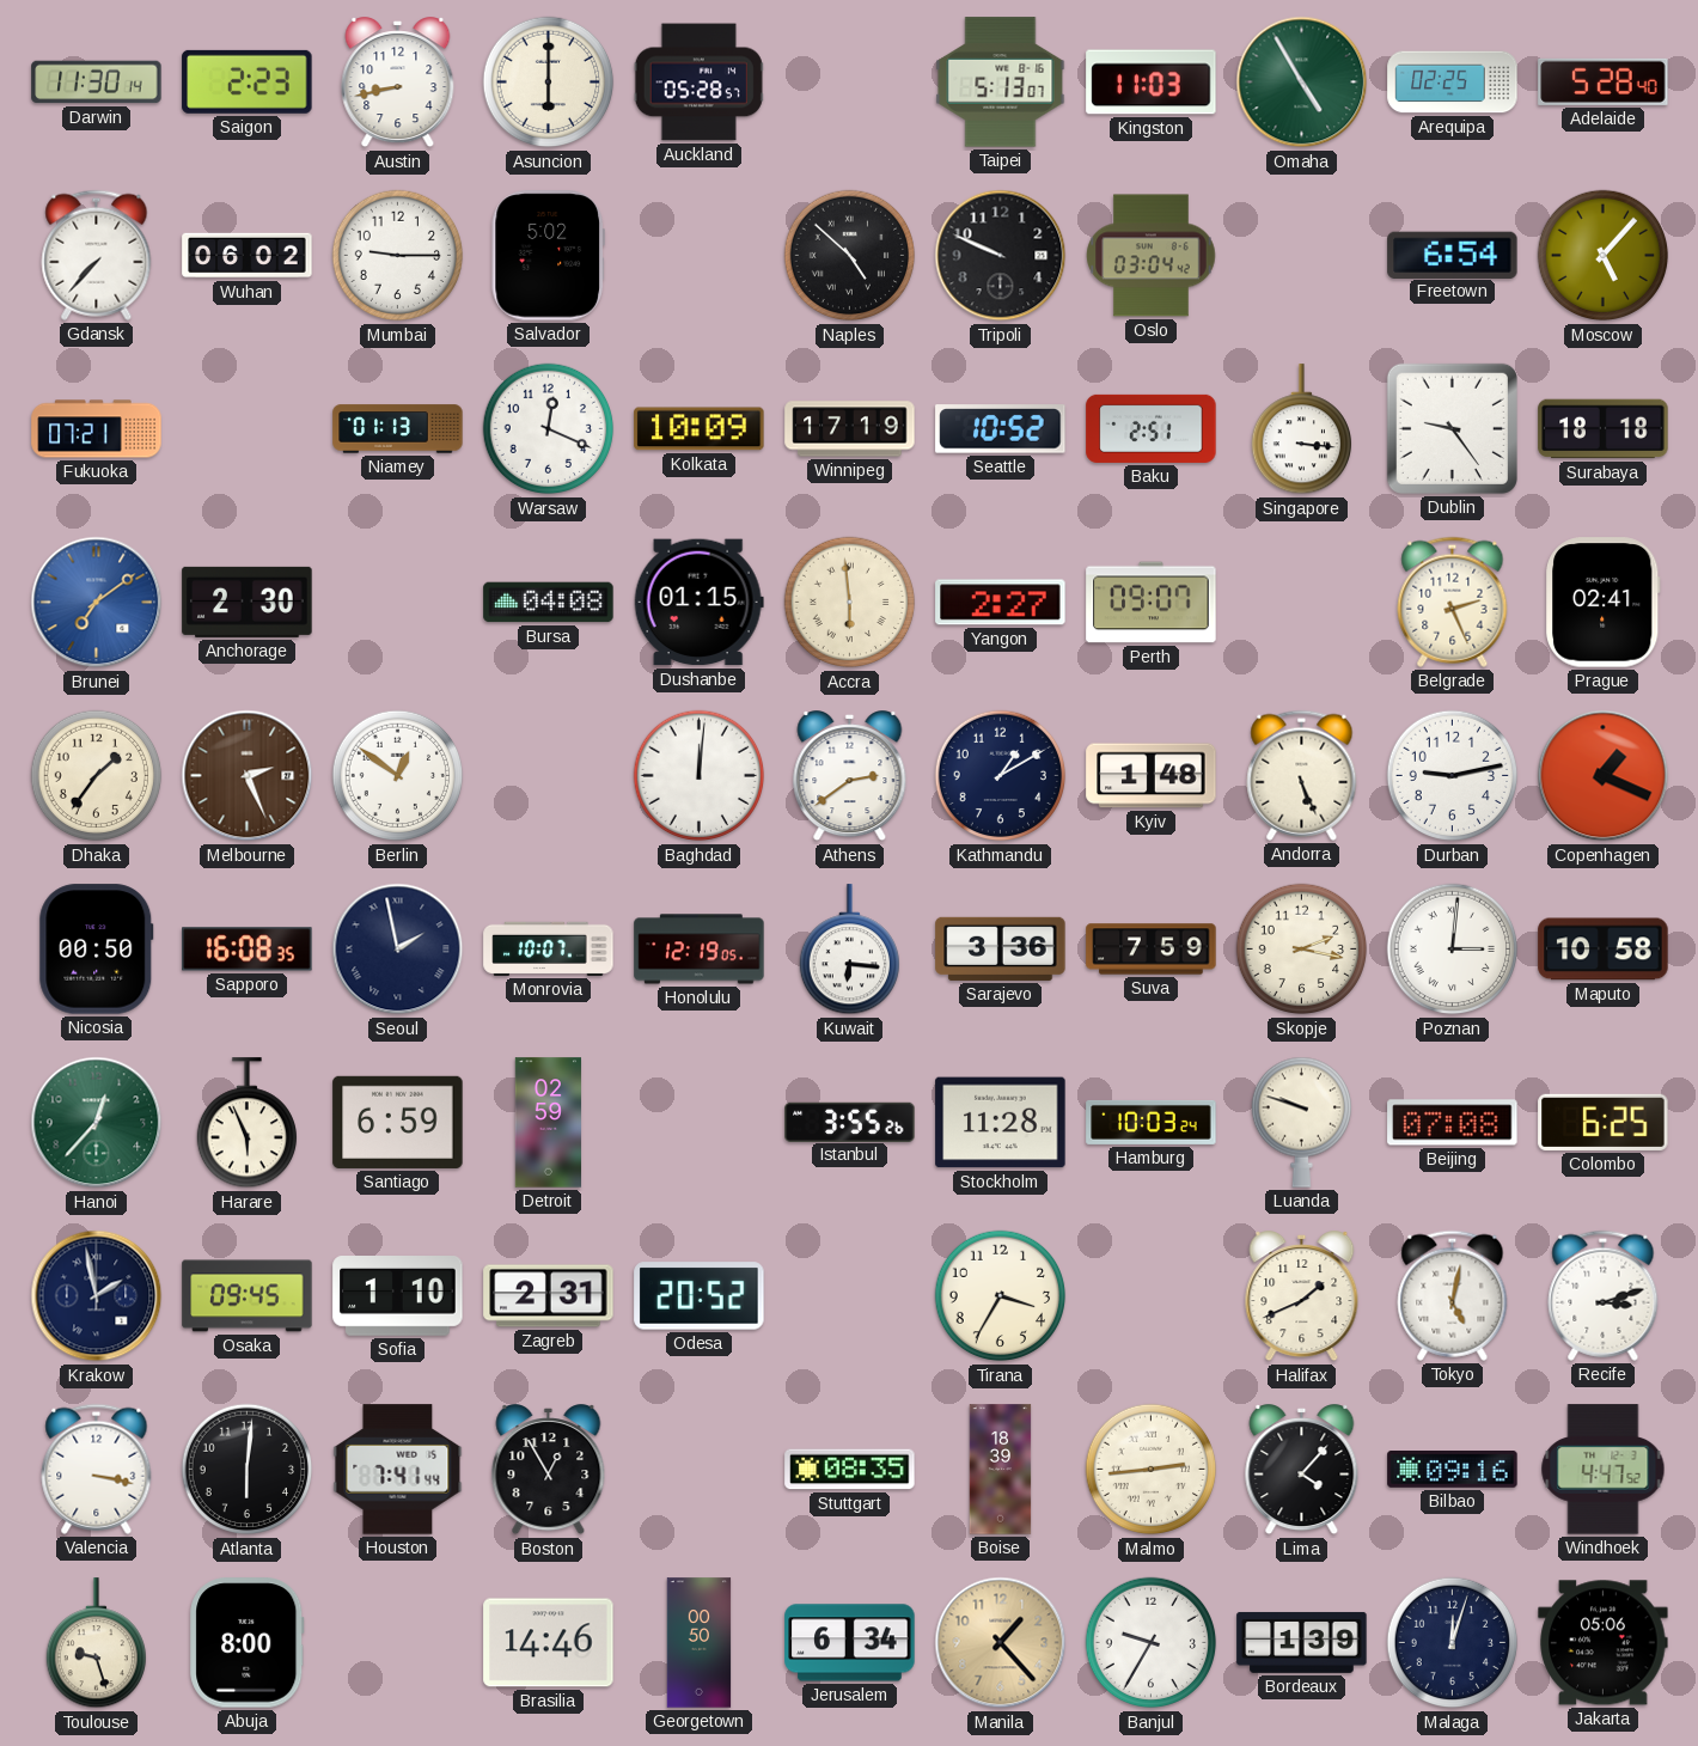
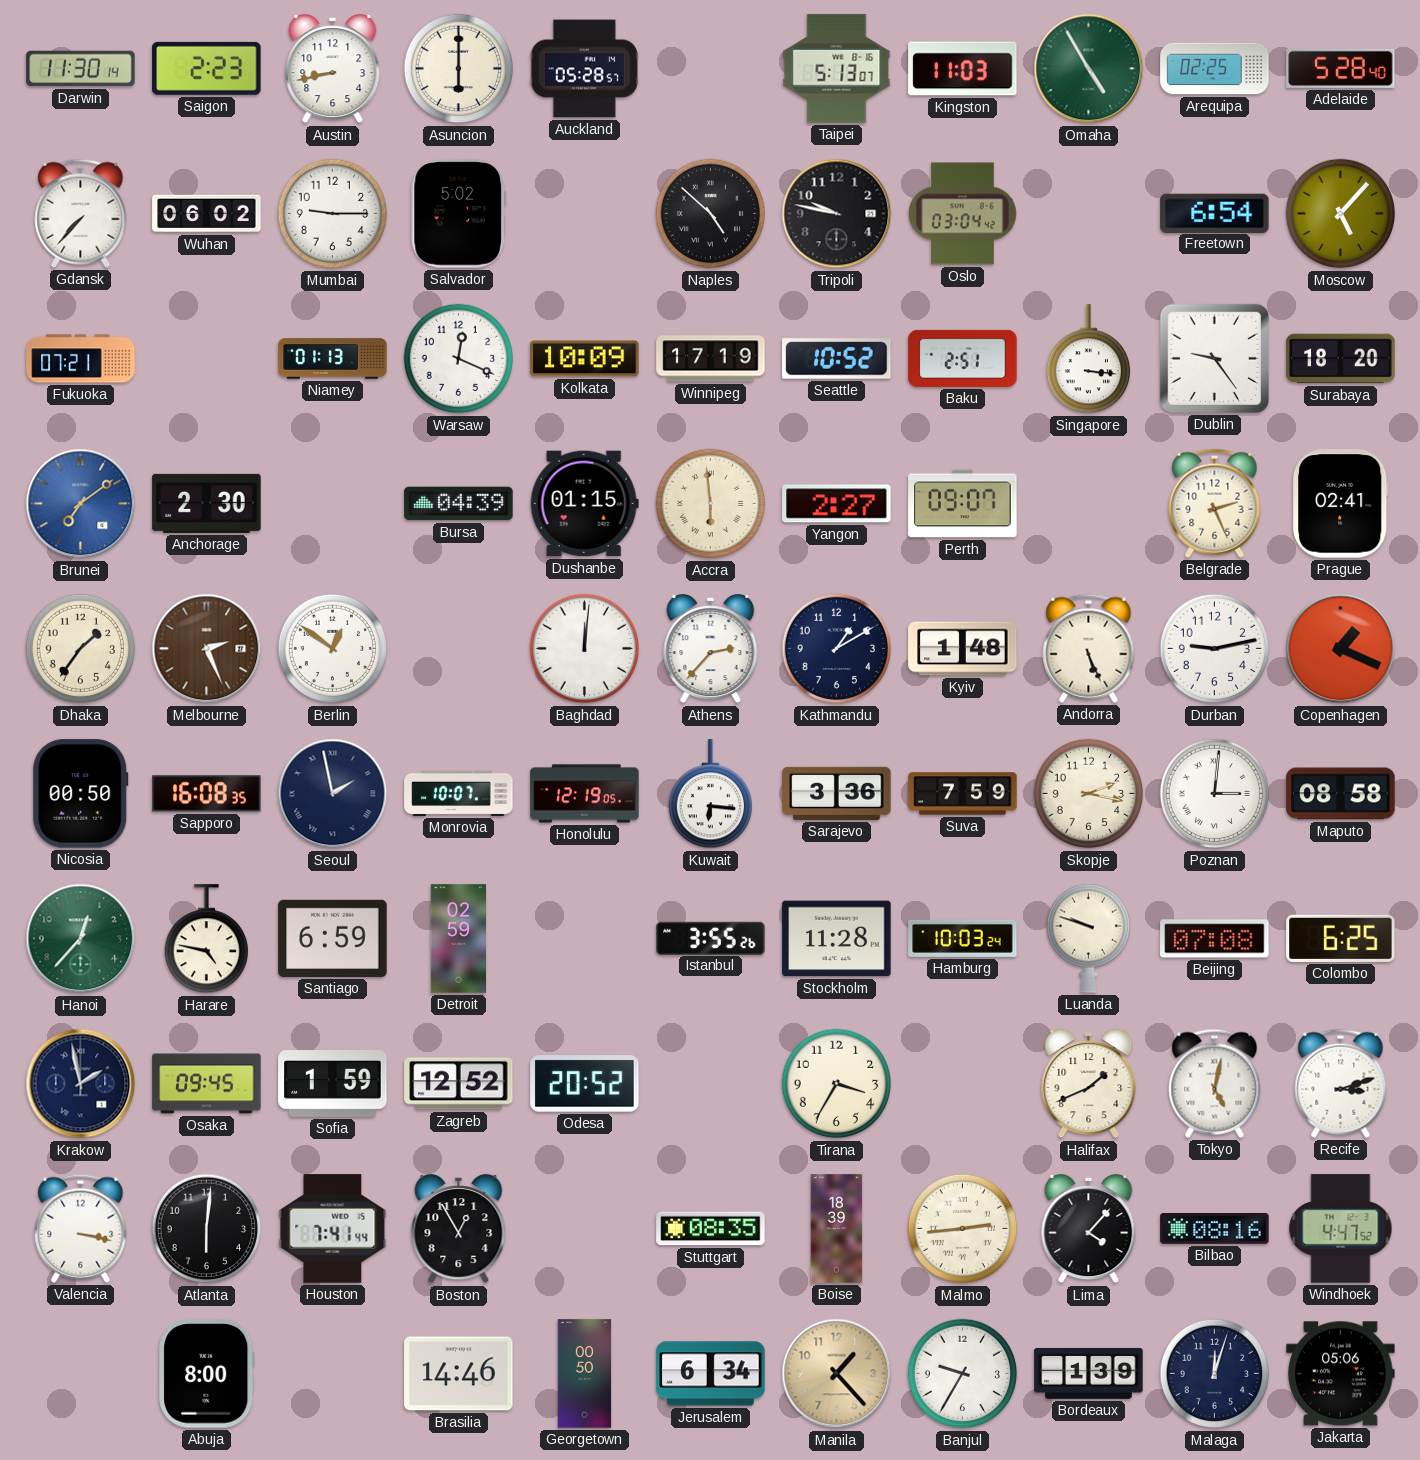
Tripoli: 9:49 -> 9:47
Surabaya: 18:18 -> 18:20
Bursa: 04:08 -> 04:39
Athens: 2:39 -> 2:37
Maputo: 10:58 -> 08:58
Harare: 5:56 -> 4:47
Sofia: 1:10 -> 1:59
Zagreb: 2:31 -> 12:52
Bilbao: 09:16 -> 08:16
Toulouse: 9:27 -> none
